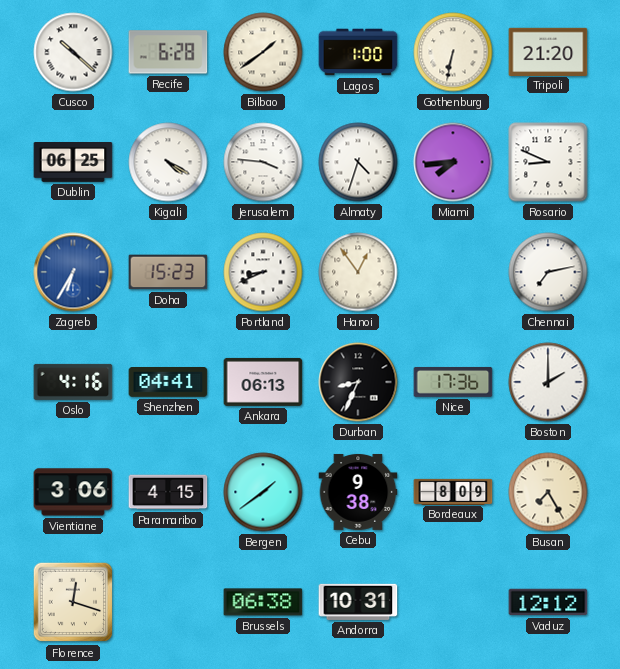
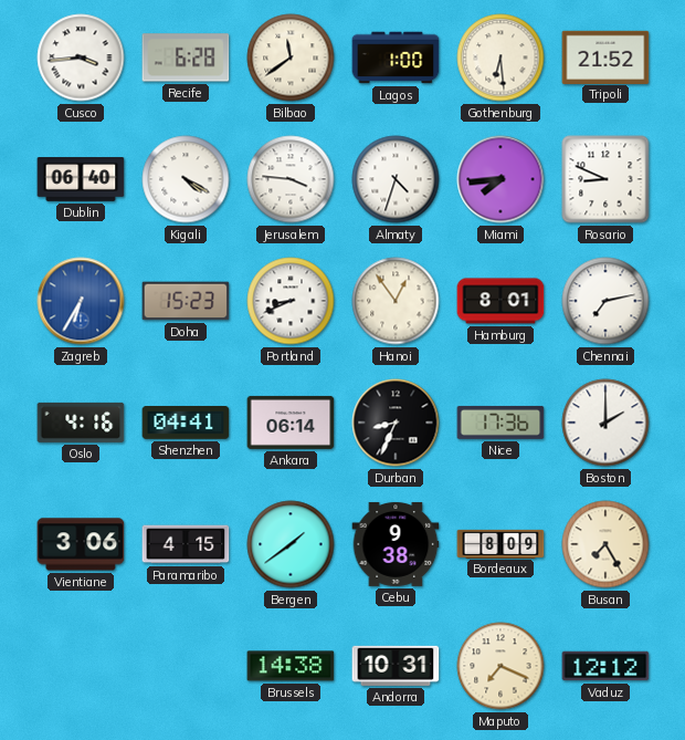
Cusco: 10:22 -> 3:44
Bilbao: 1:39 -> 11:39
Gothenburg: 6:32 -> 6:29
Tripoli: 21:20 -> 21:52
Dublin: 06:25 -> 06:40
Hamburg: none -> 8:01
Ankara: 06:13 -> 06:14
Florence: 12:18 -> none
Brussels: 06:38 -> 14:38
Maputo: none -> 7:19
